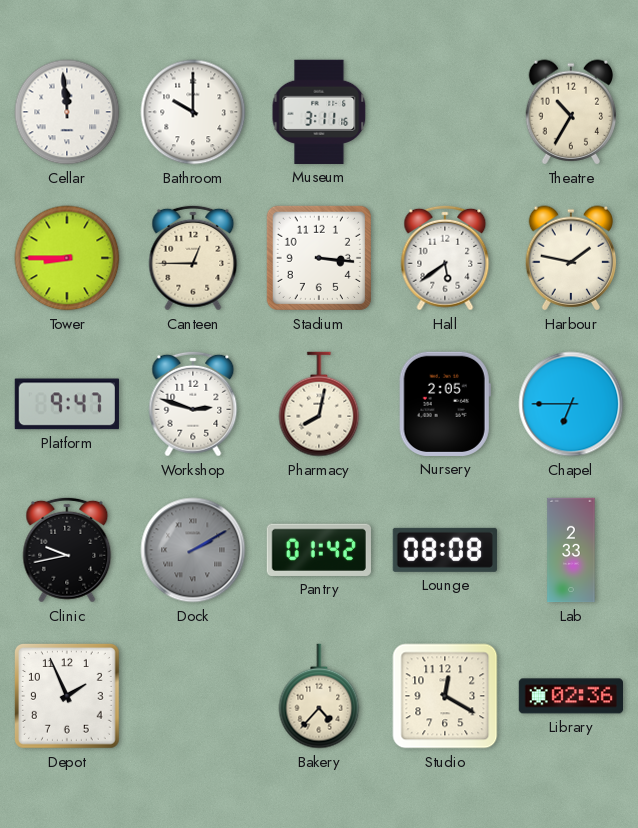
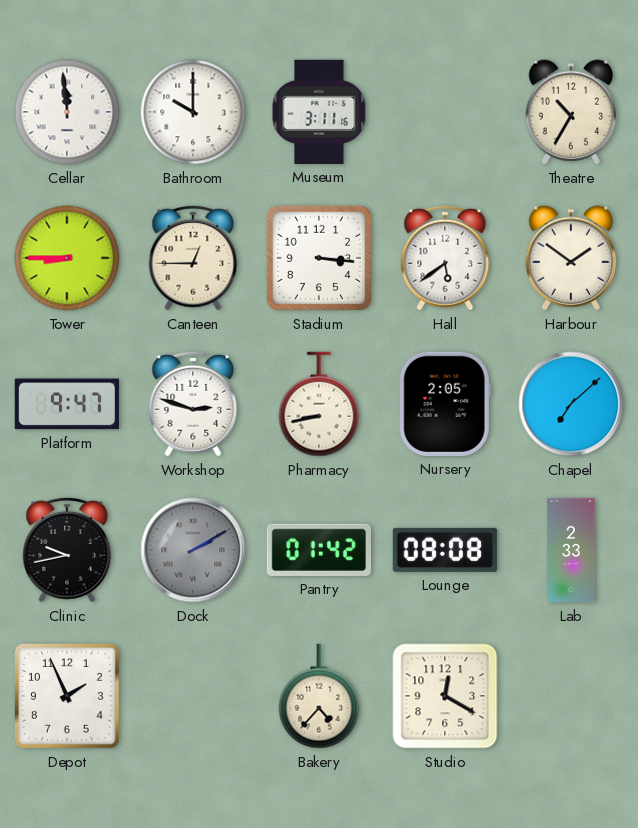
Harbour: 1:47 -> 1:51
Pharmacy: 8:02 -> 8:43
Chapel: 6:45 -> 7:08
Library: 02:36 -> none
